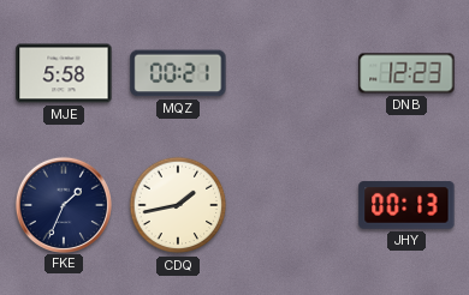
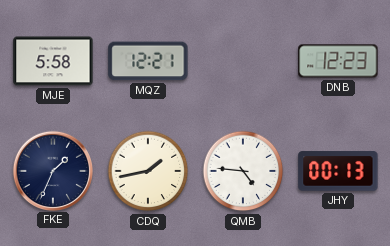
MQZ: 00:21 -> 12:21
QMB: none -> 4:46
